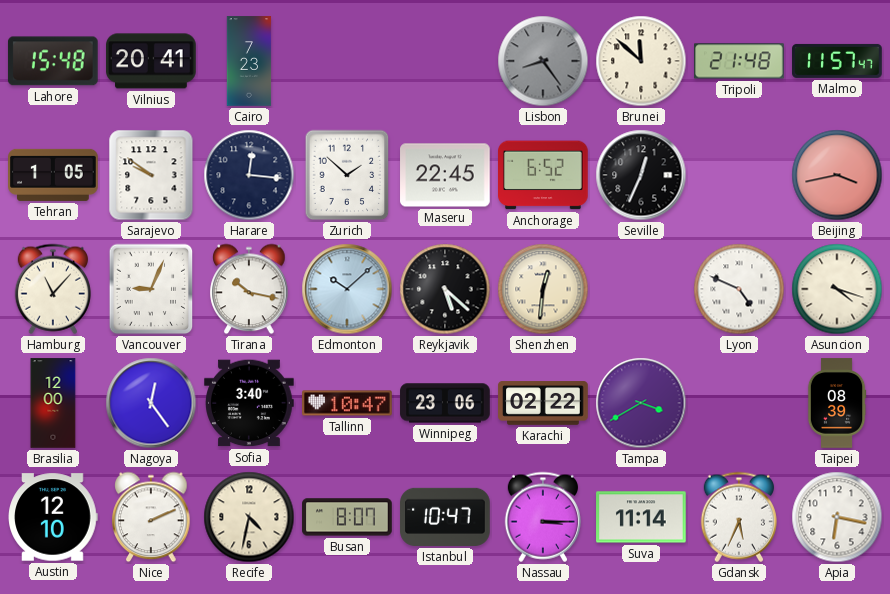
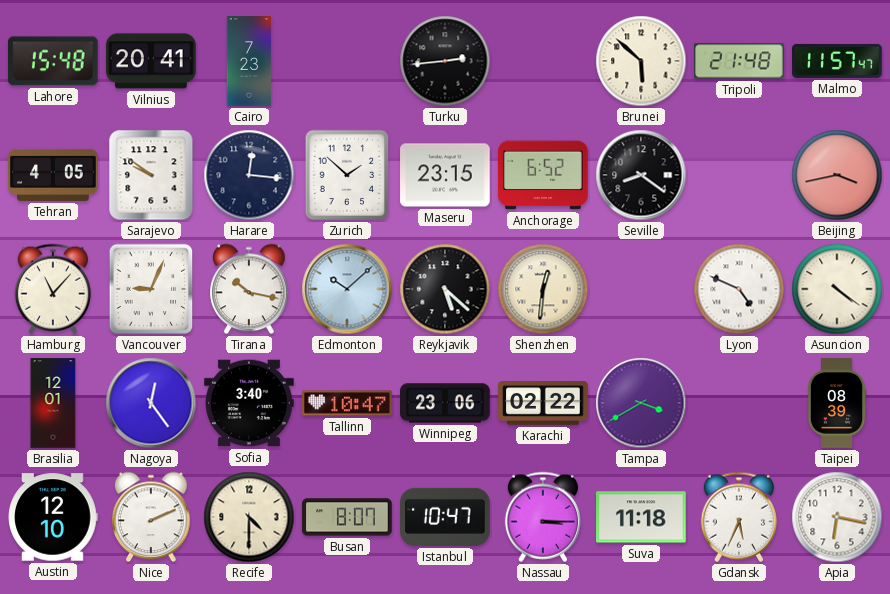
Turku: none -> 2:44
Lisbon: 8:24 -> none
Brunei: 11:52 -> 5:52
Tehran: 1:05 -> 4:05
Maseru: 22:45 -> 23:15
Seville: 12:34 -> 8:21
Asuncion: 4:18 -> 4:21
Brasilia: 12:00 -> 12:01
Recife: 4:32 -> 4:30
Suva: 11:14 -> 11:18
